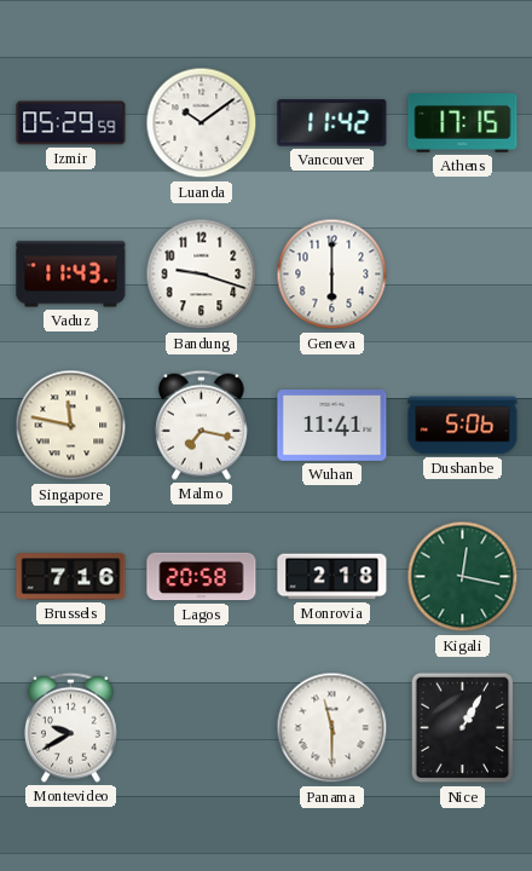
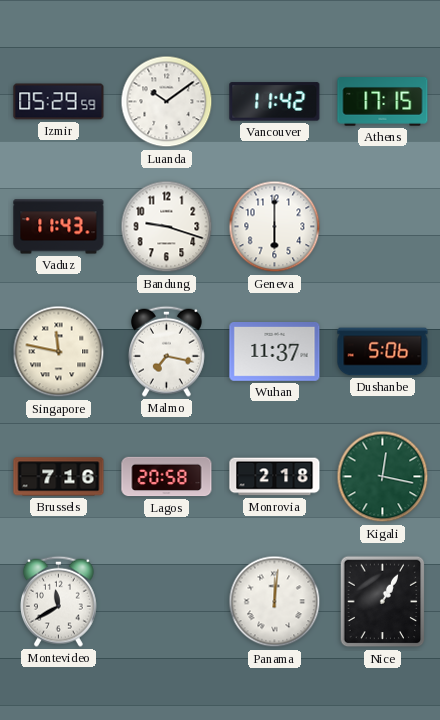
Wuhan: 11:41 -> 11:37
Montevideo: 9:40 -> 11:40
Panama: 11:30 -> 12:01
